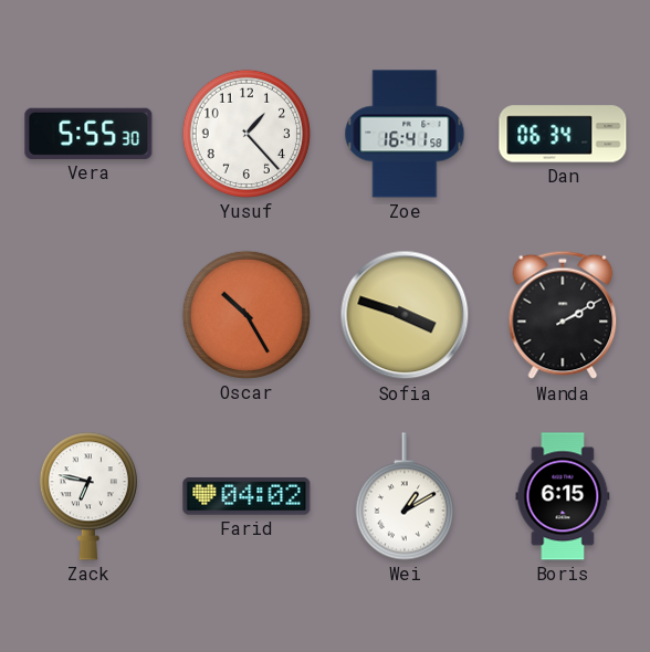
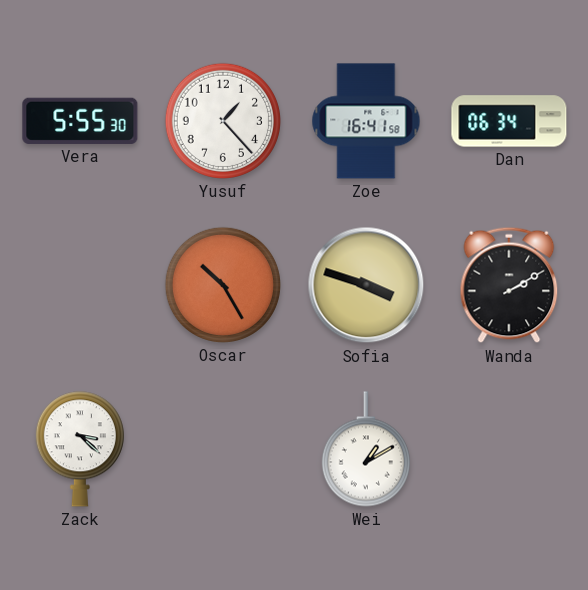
Zack: 6:47 -> 3:22
Farid: 04:02 -> none
Boris: 6:15 -> none
